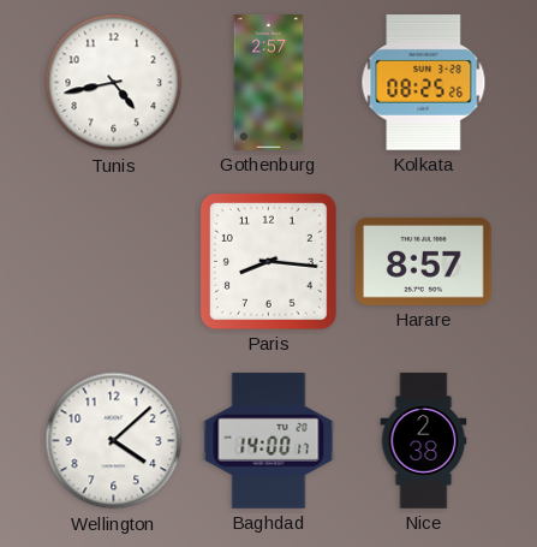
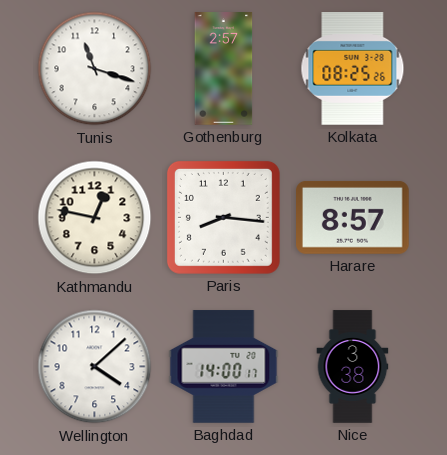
Tunis: 4:43 -> 11:18
Kathmandu: none -> 12:47
Nice: 2:38 -> 3:38
